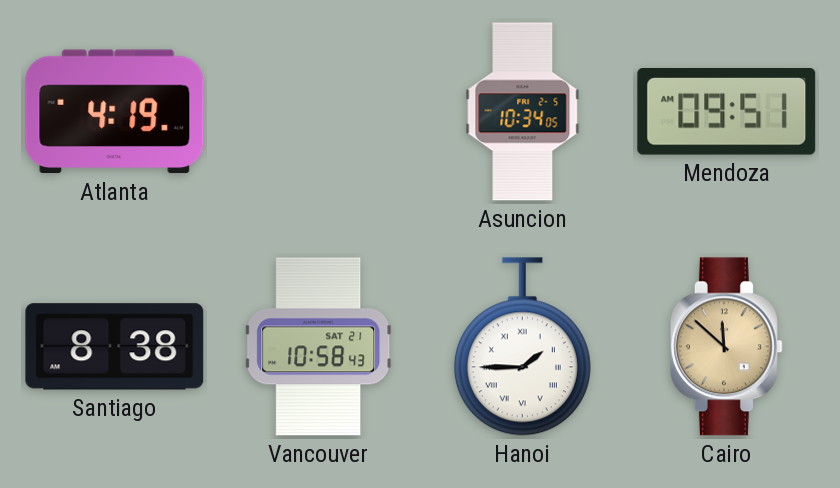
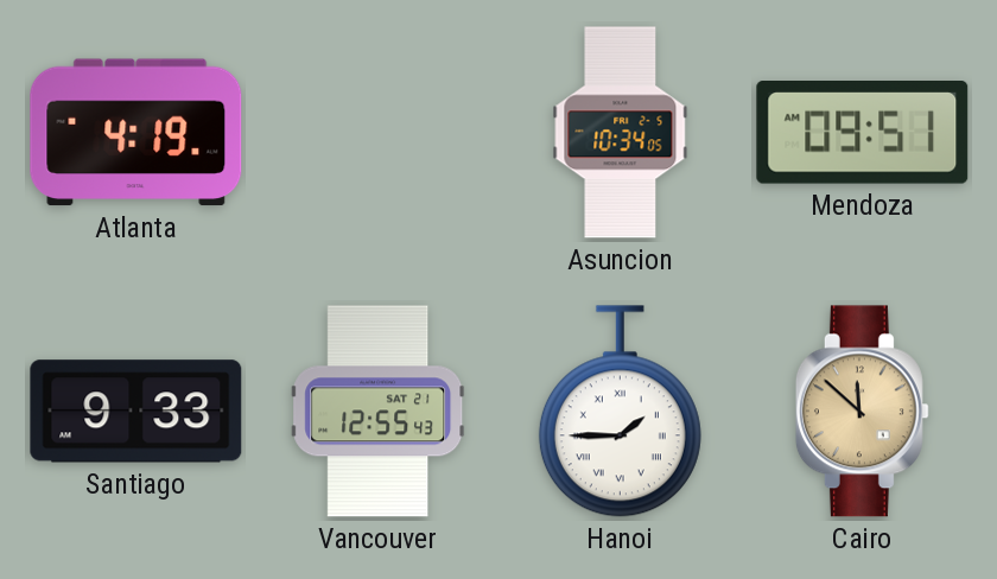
Santiago: 8:38 -> 9:33
Vancouver: 10:58 -> 12:55
